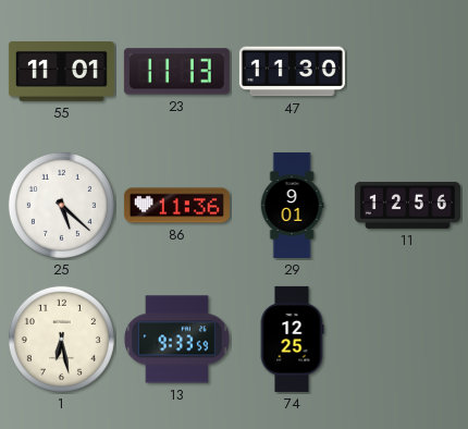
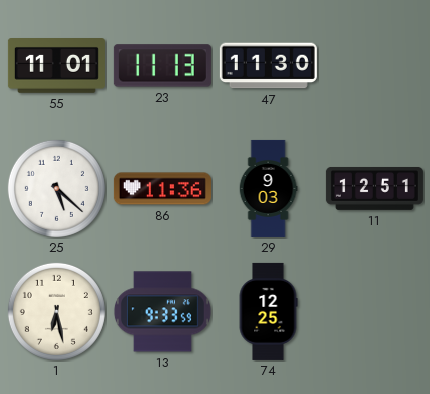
29: 9:01 -> 9:03
11: 12:56 -> 12:51
